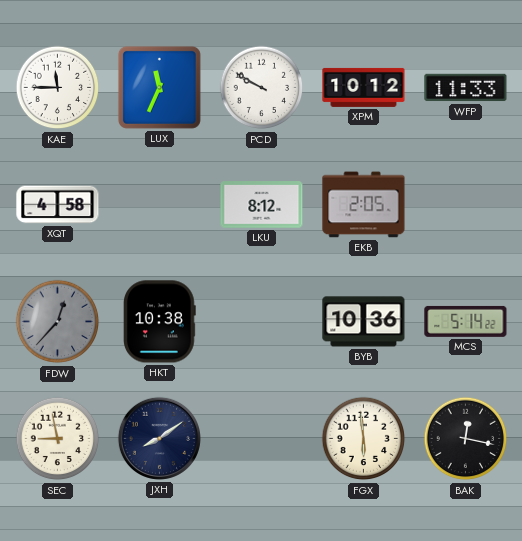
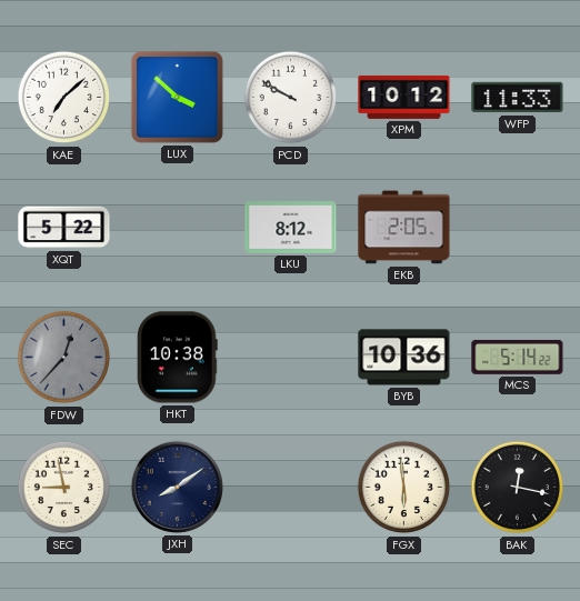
KAE: 11:45 -> 7:08
LUX: 11:34 -> 3:52
XQT: 4:58 -> 5:22
